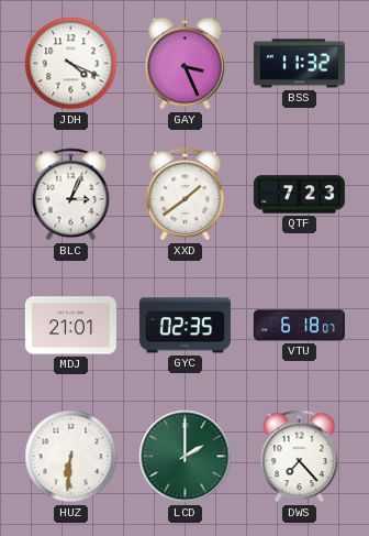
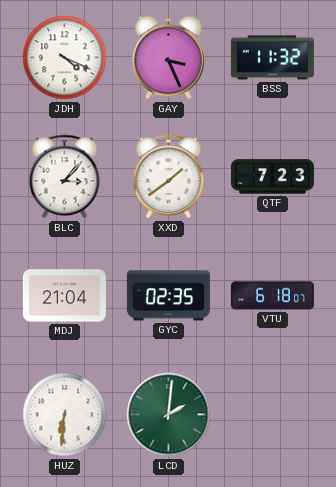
BLC: 3:04 -> 3:07
MDJ: 21:01 -> 21:04
LCD: 2:00 -> 2:01
DWS: 7:23 -> none
